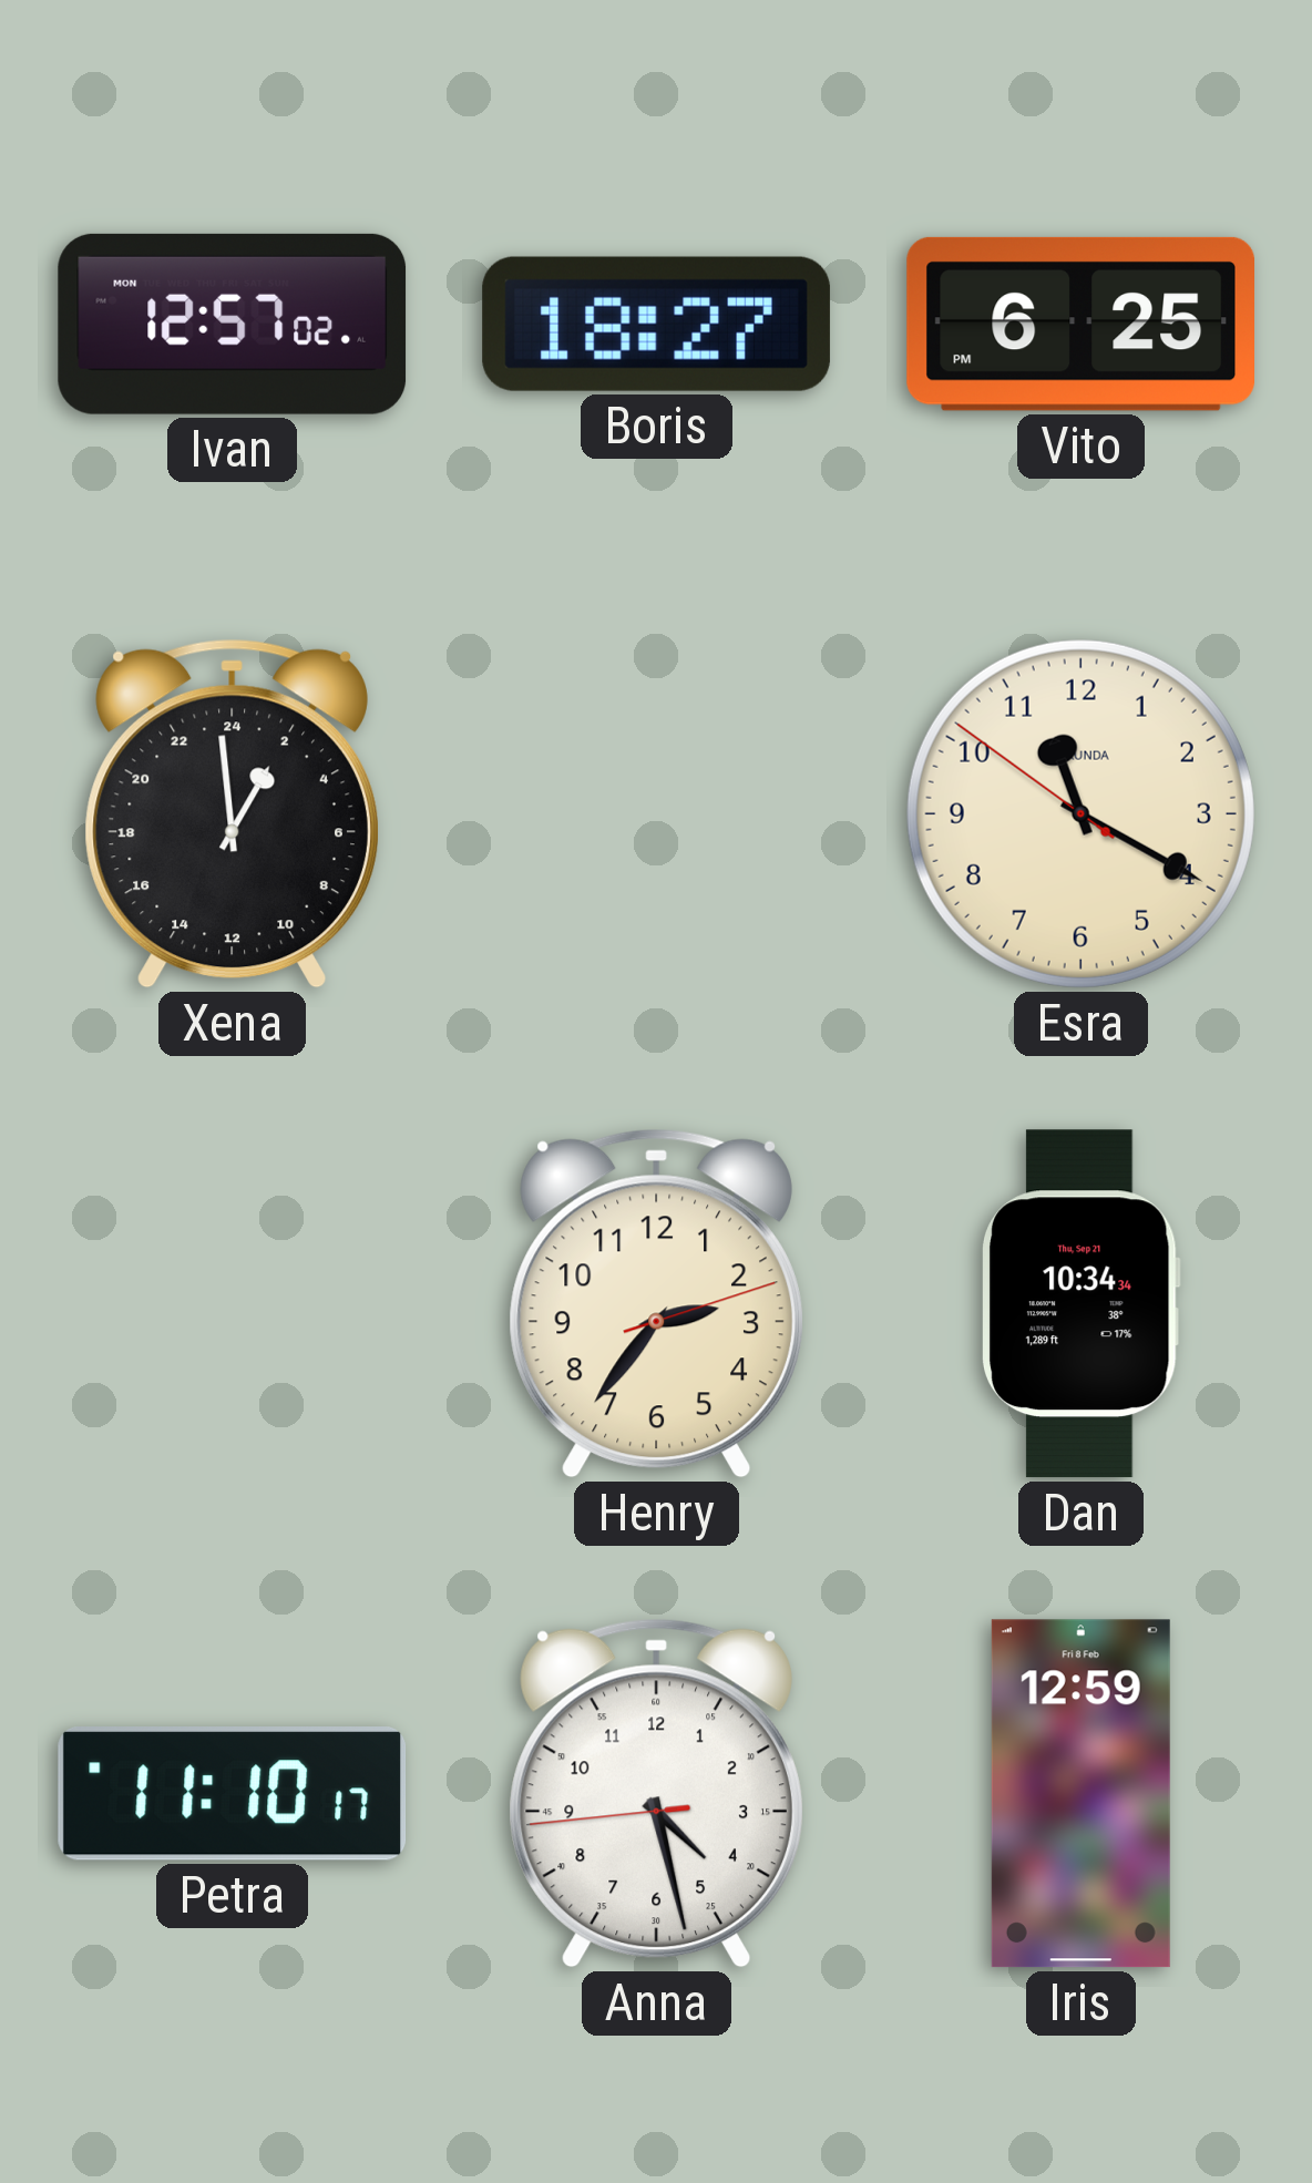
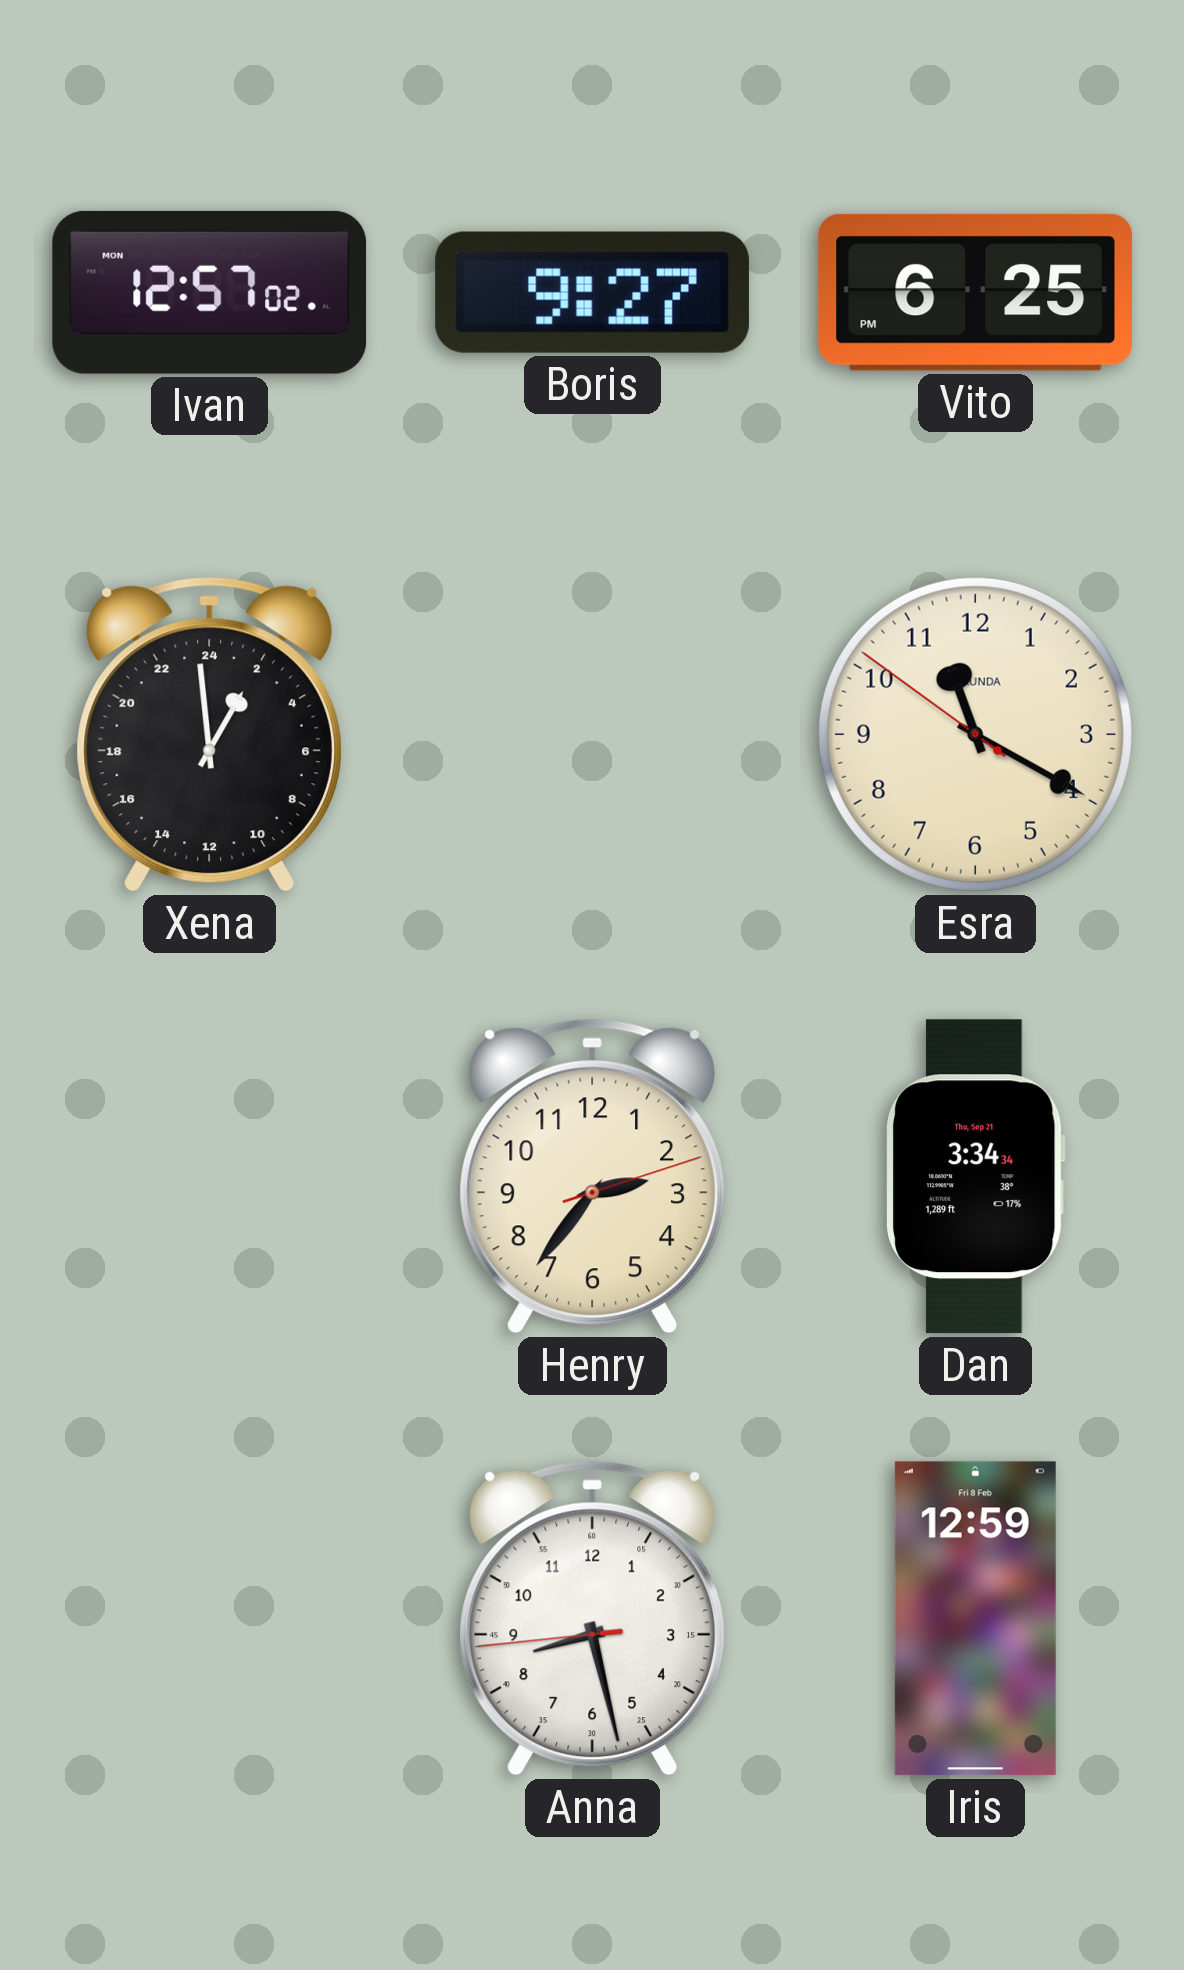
Boris: 18:27 -> 9:27
Dan: 10:34 -> 3:34
Petra: 11:10 -> none
Anna: 4:27 -> 8:27
